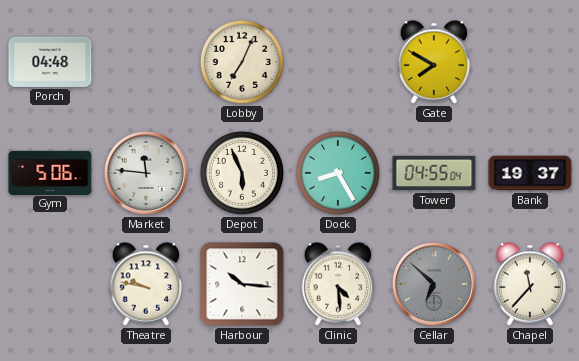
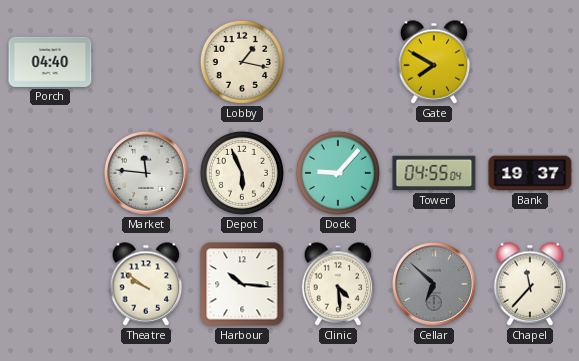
Porch: 04:48 -> 04:40
Lobby: 7:04 -> 1:17
Gym: 5:06 -> none
Dock: 8:25 -> 9:07
Theatre: 9:47 -> 9:51
